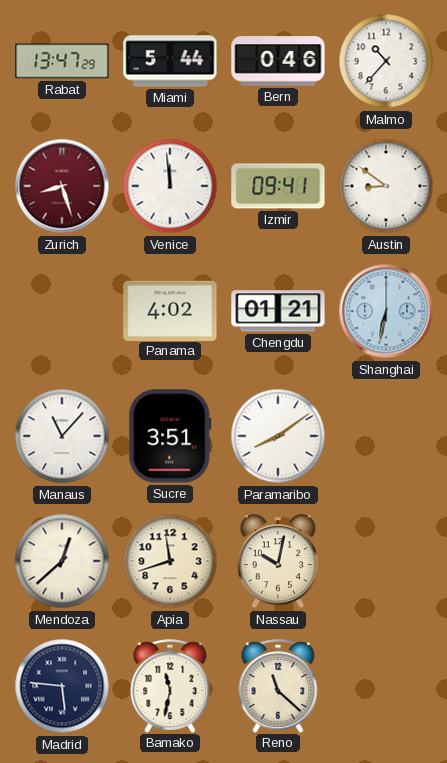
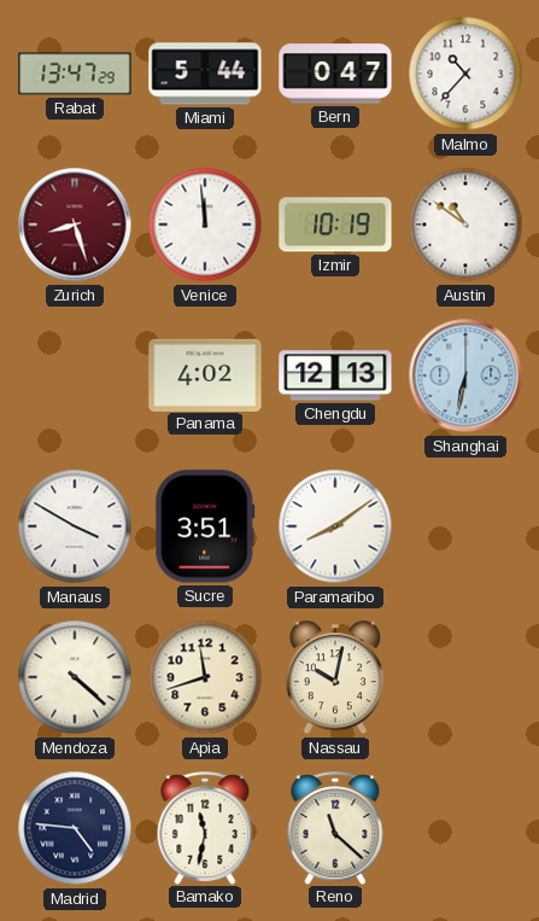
Bern: 0:46 -> 0:47
Izmir: 09:41 -> 10:19
Austin: 8:51 -> 10:51
Chengdu: 01:21 -> 12:13
Manaus: 11:07 -> 3:50
Mendoza: 12:38 -> 4:22
Madrid: 5:46 -> 4:46
